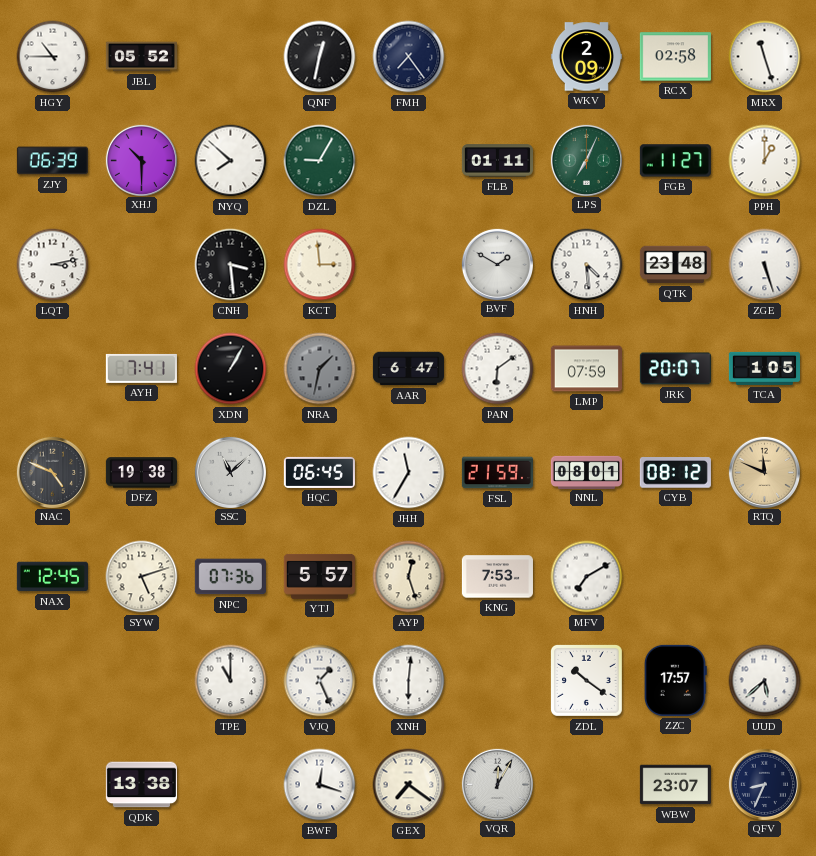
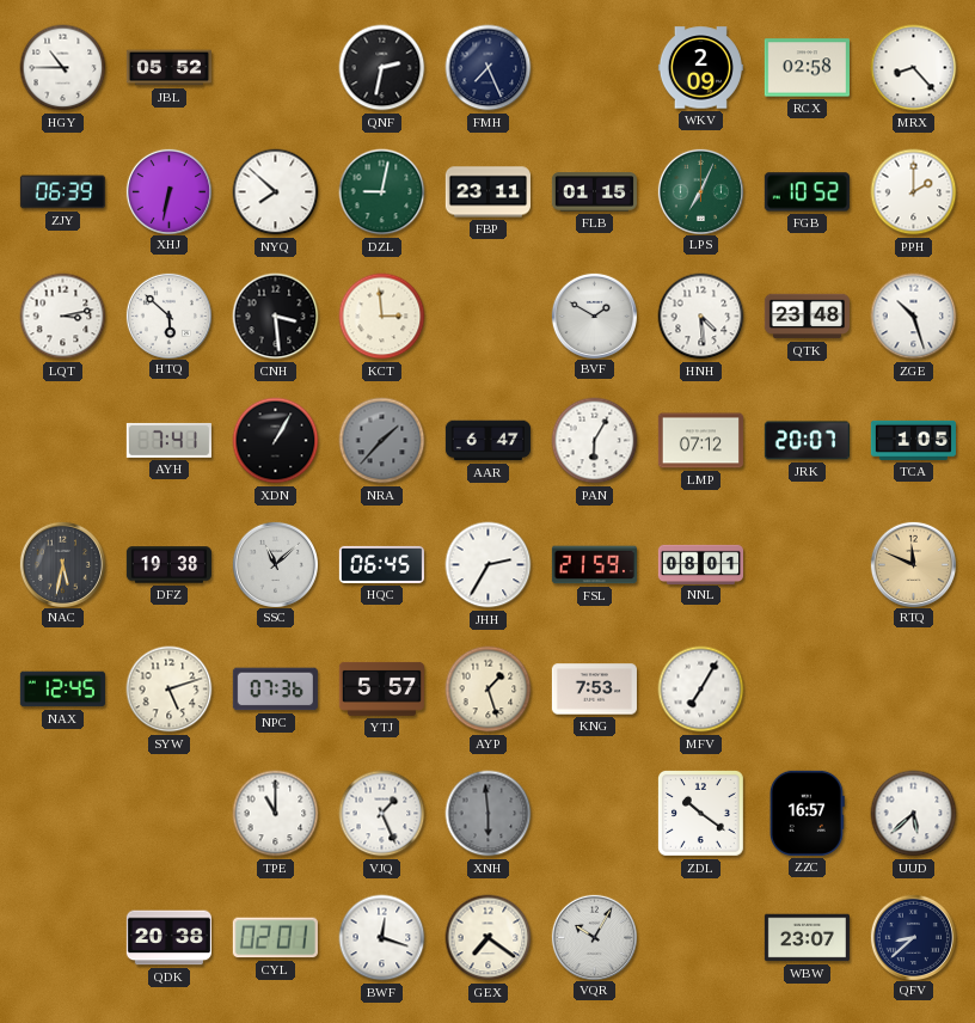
QNF: 12:32 -> 2:32
FMH: 7:24 -> 7:26
MRX: 11:27 -> 8:23
XHJ: 10:30 -> 6:32
DZL: 9:05 -> 9:02
FBP: none -> 23:11
FLB: 01:11 -> 01:15
FGB: 11:27 -> 10:52
PPH: 1:00 -> 2:00
HTQ: none -> 5:52
ZGE: 5:27 -> 10:27
NRA: 1:32 -> 1:37
PAN: 6:09 -> 6:05
LMP: 07:59 -> 07:12
NAC: 4:49 -> 5:32
JHH: 11:35 -> 2:35
CYB: 08:12 -> none
AYP: 12:27 -> 1:27
MFV: 7:10 -> 7:05
XNH: 6:01 -> 5:59
XNH dial: white -> grey
ZZC: 17:57 -> 16:57
QDK: 13:38 -> 20:38
CYL: none -> 02:01
VQR: 12:05 -> 10:05
QFV: 8:34 -> 8:38
